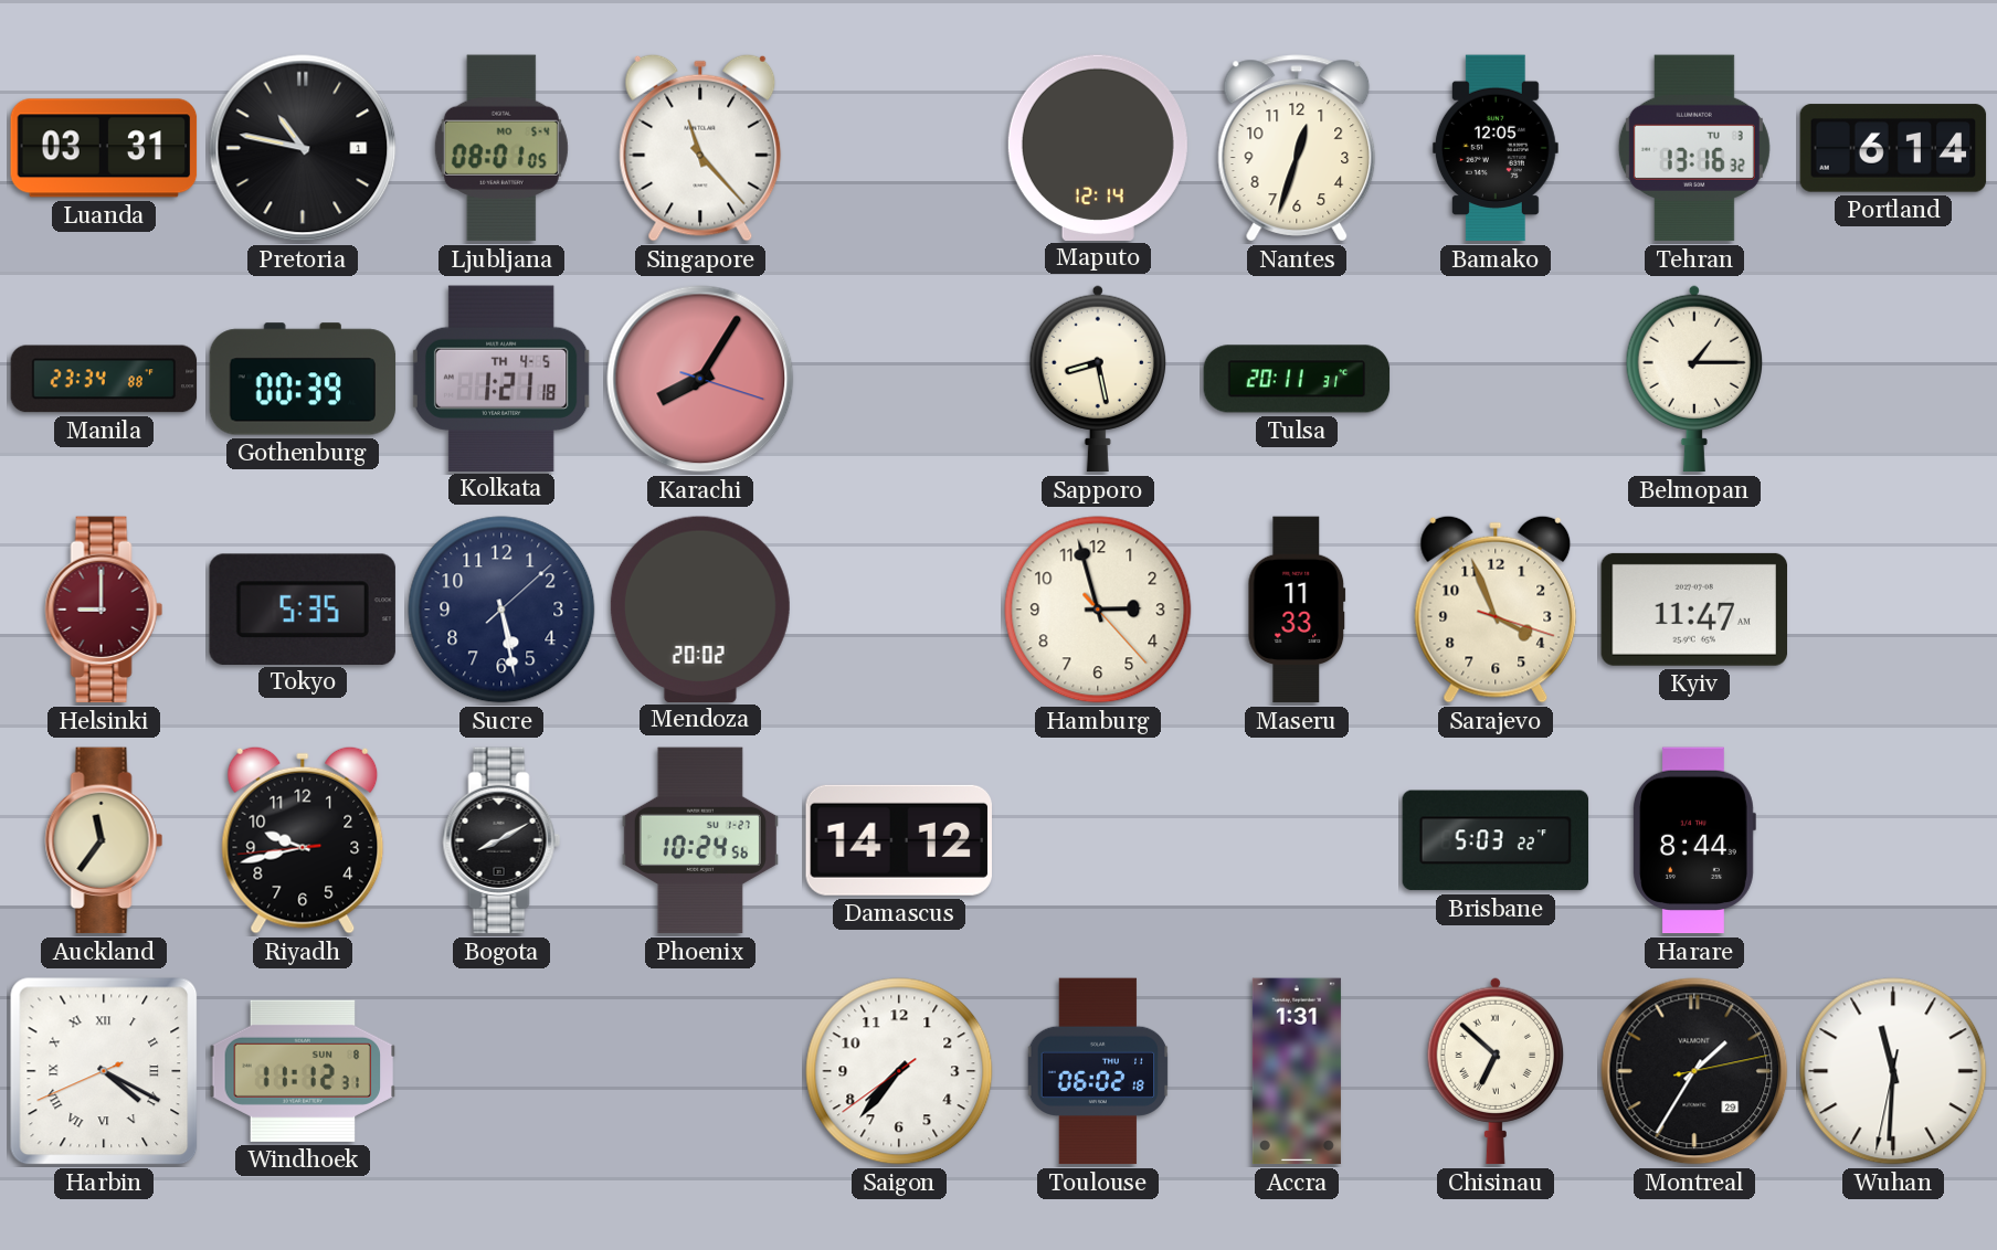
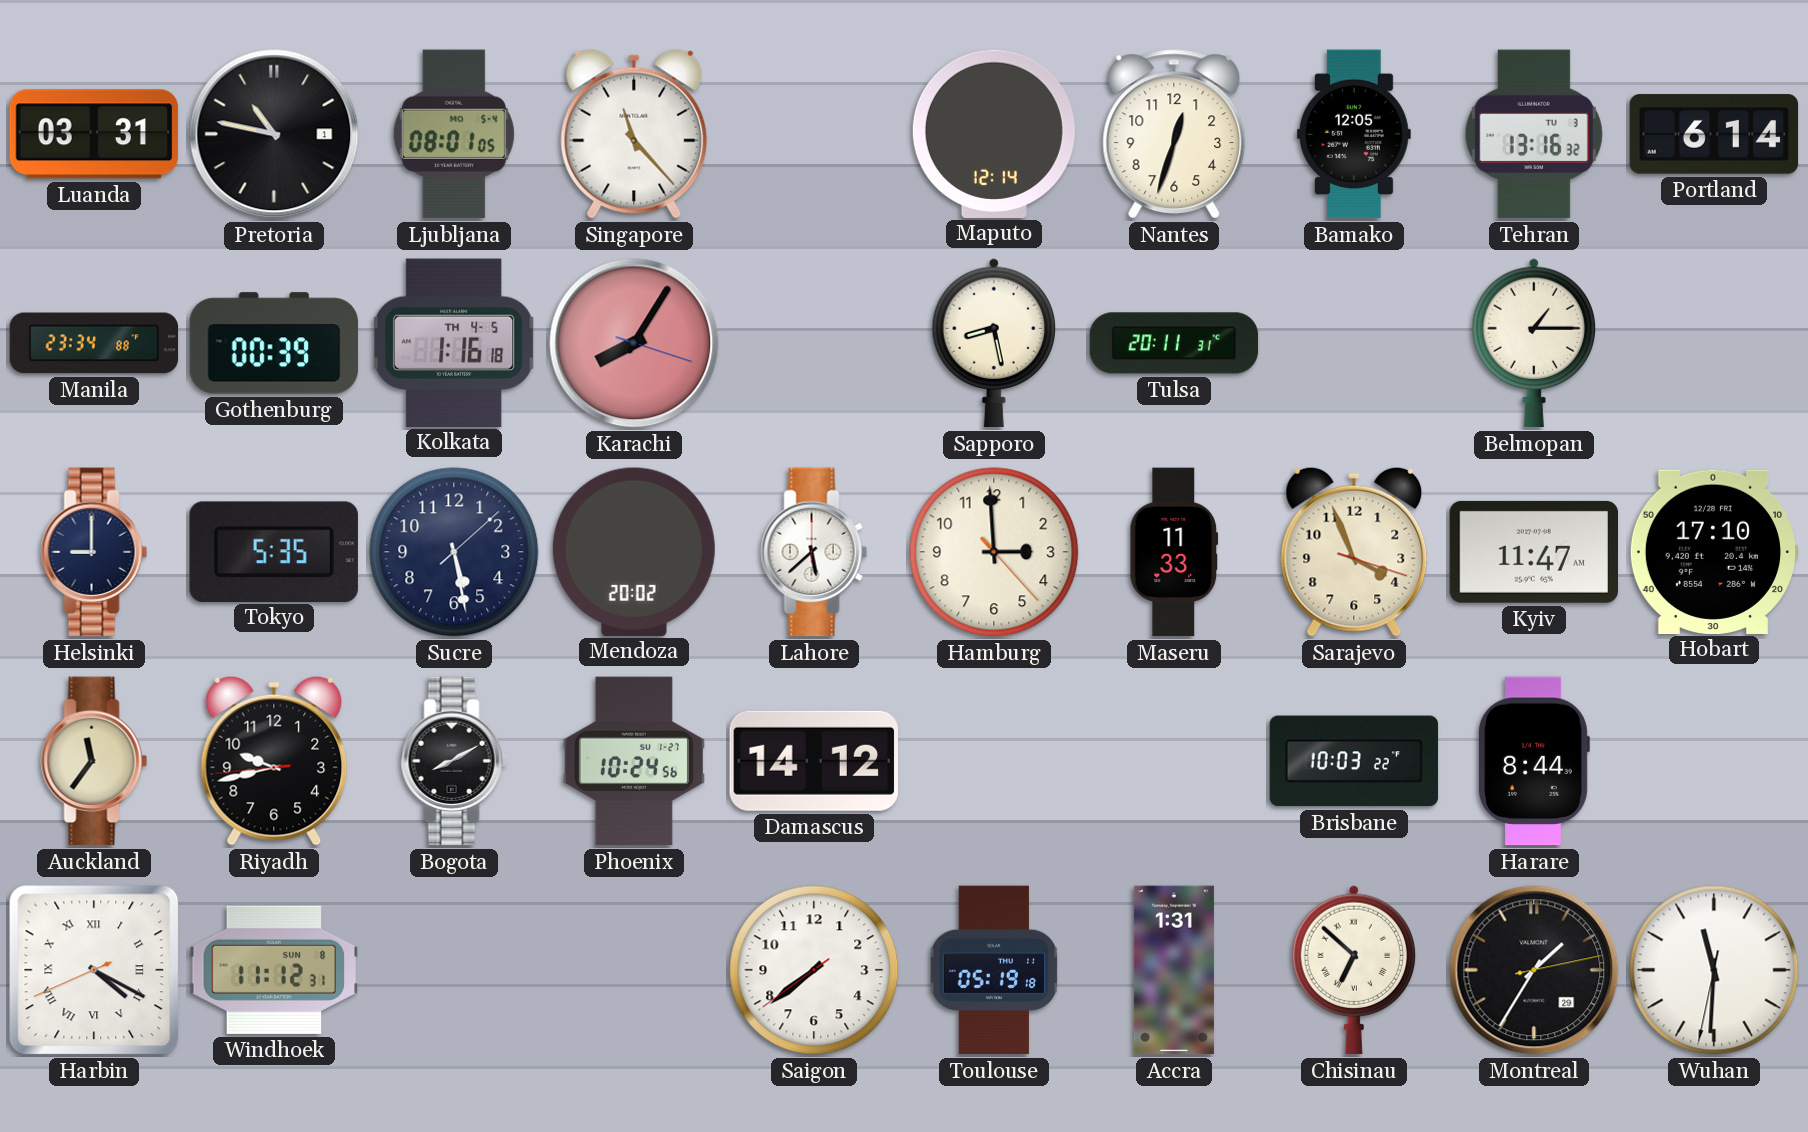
Kolkata: 1:21 -> 1:16
Helsinki dial: burgundy -> navy
Lahore: none -> 5:38
Hamburg: 2:57 -> 2:59
Hobart: none -> 17:10
Brisbane: 5:03 -> 10:03
Saigon: 7:36 -> 7:38
Toulouse: 06:02 -> 05:19
